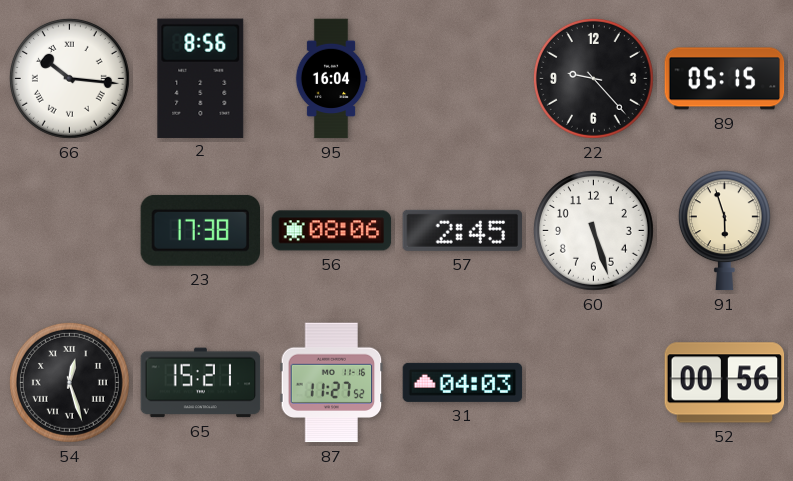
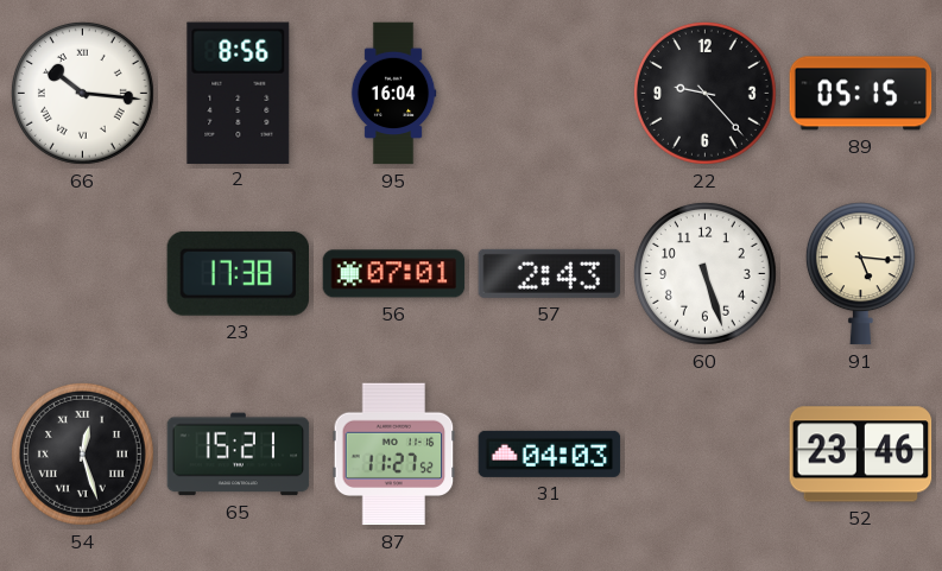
56: 08:06 -> 07:01
57: 2:45 -> 2:43
91: 5:57 -> 5:16
52: 00:56 -> 23:46
